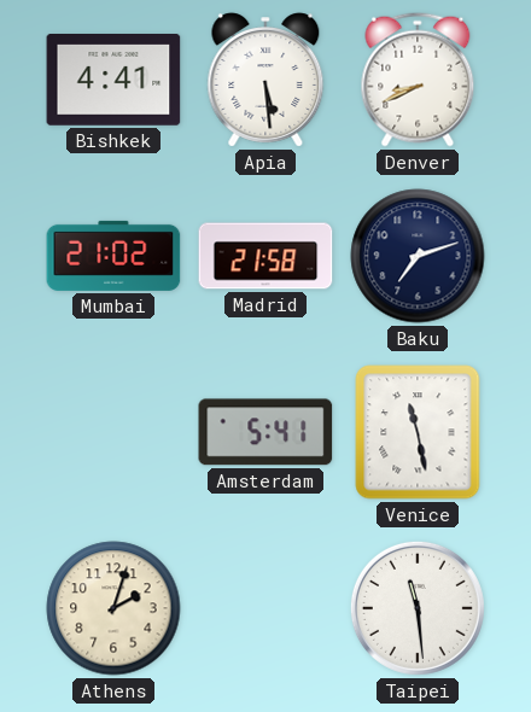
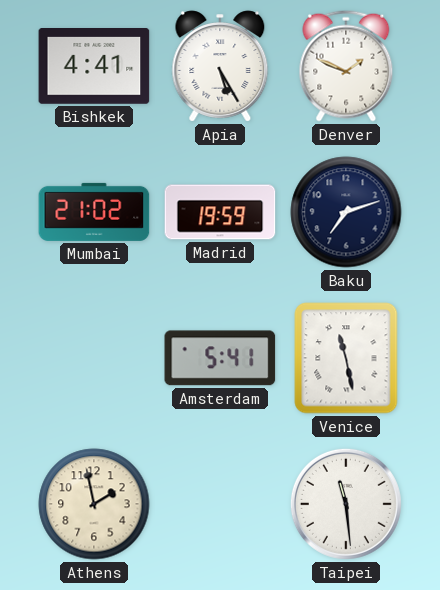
Apia: 5:29 -> 5:25
Denver: 8:41 -> 1:49
Madrid: 21:58 -> 19:59
Athens: 2:03 -> 1:58
